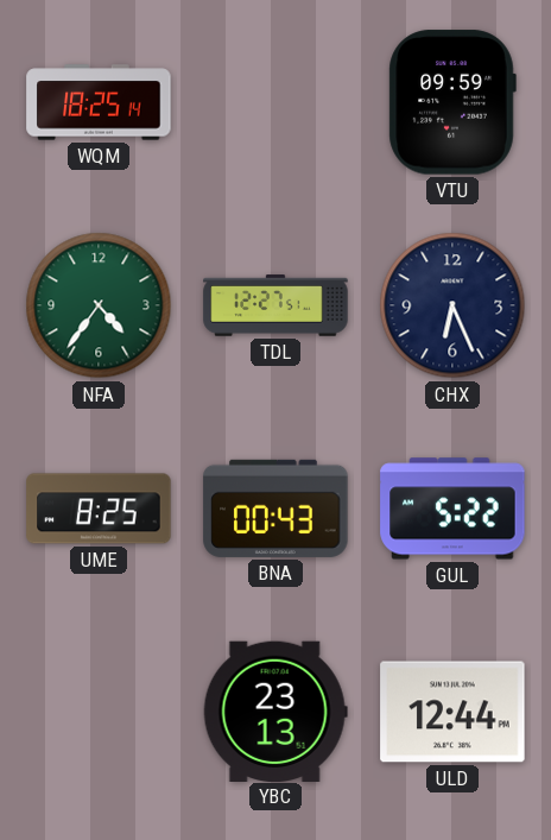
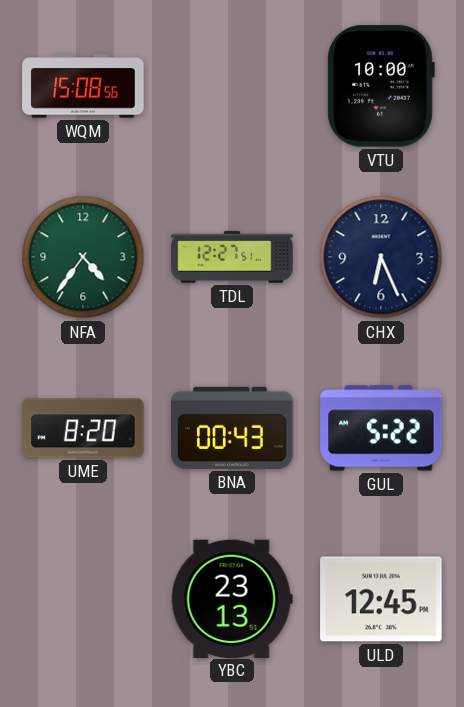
WQM: 18:25 -> 15:08
VTU: 09:59 -> 10:00
UME: 8:25 -> 8:20
ULD: 12:44 -> 12:45
